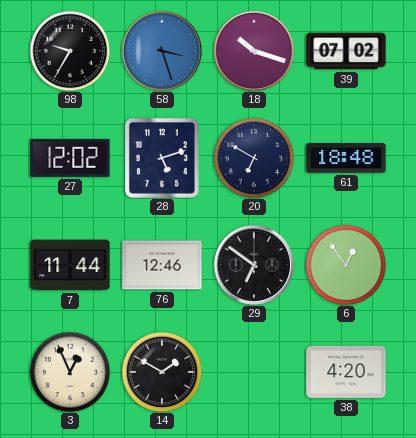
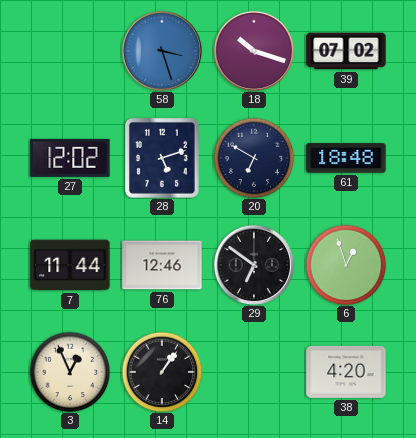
98: 9:35 -> none
6: 12:54 -> 12:57
14: 1:50 -> 1:06
